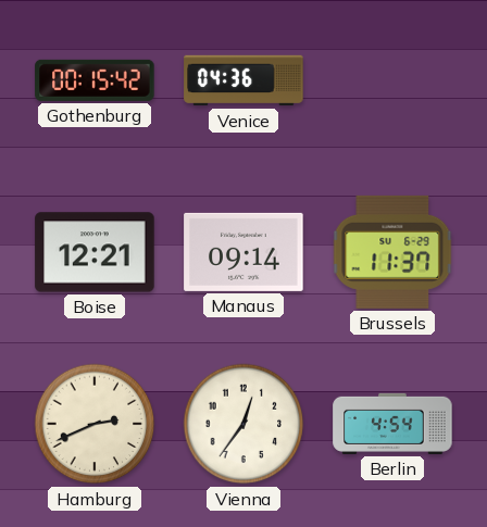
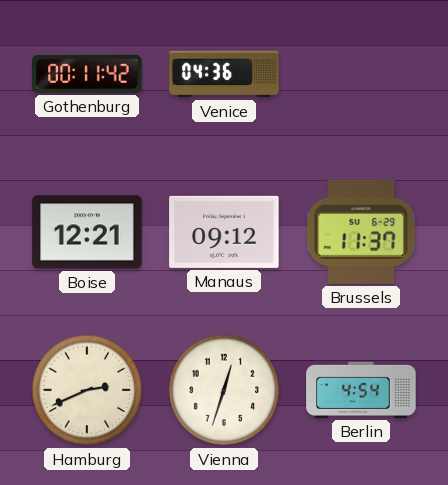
Gothenburg: 00:15 -> 00:11
Manaus: 09:14 -> 09:12
Vienna: 12:36 -> 12:33
